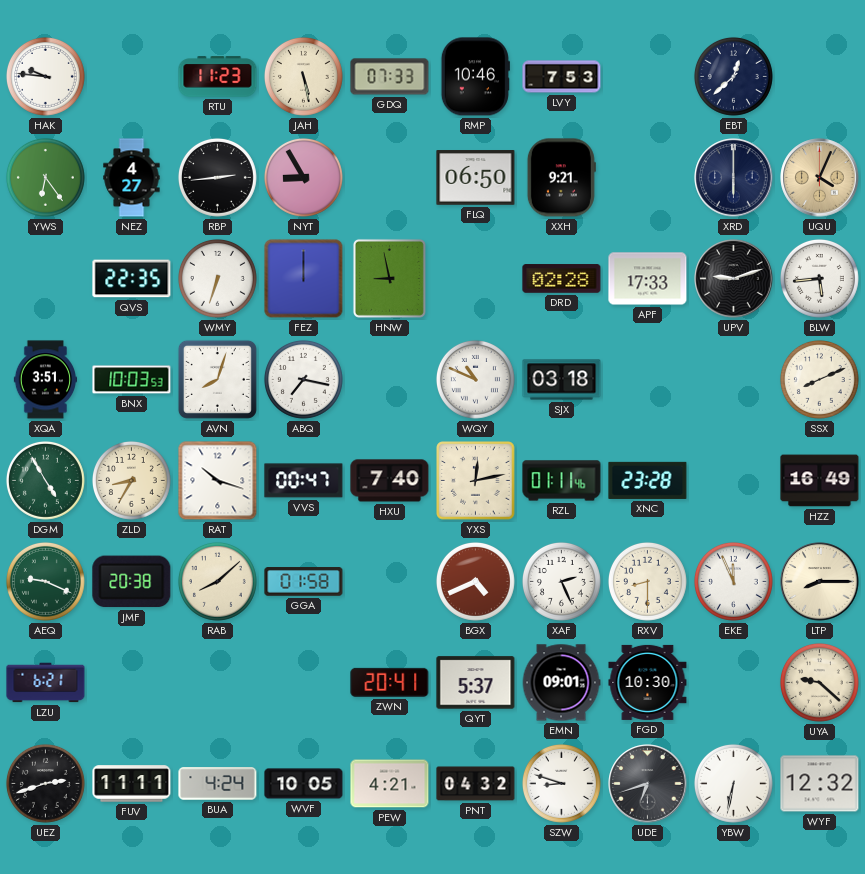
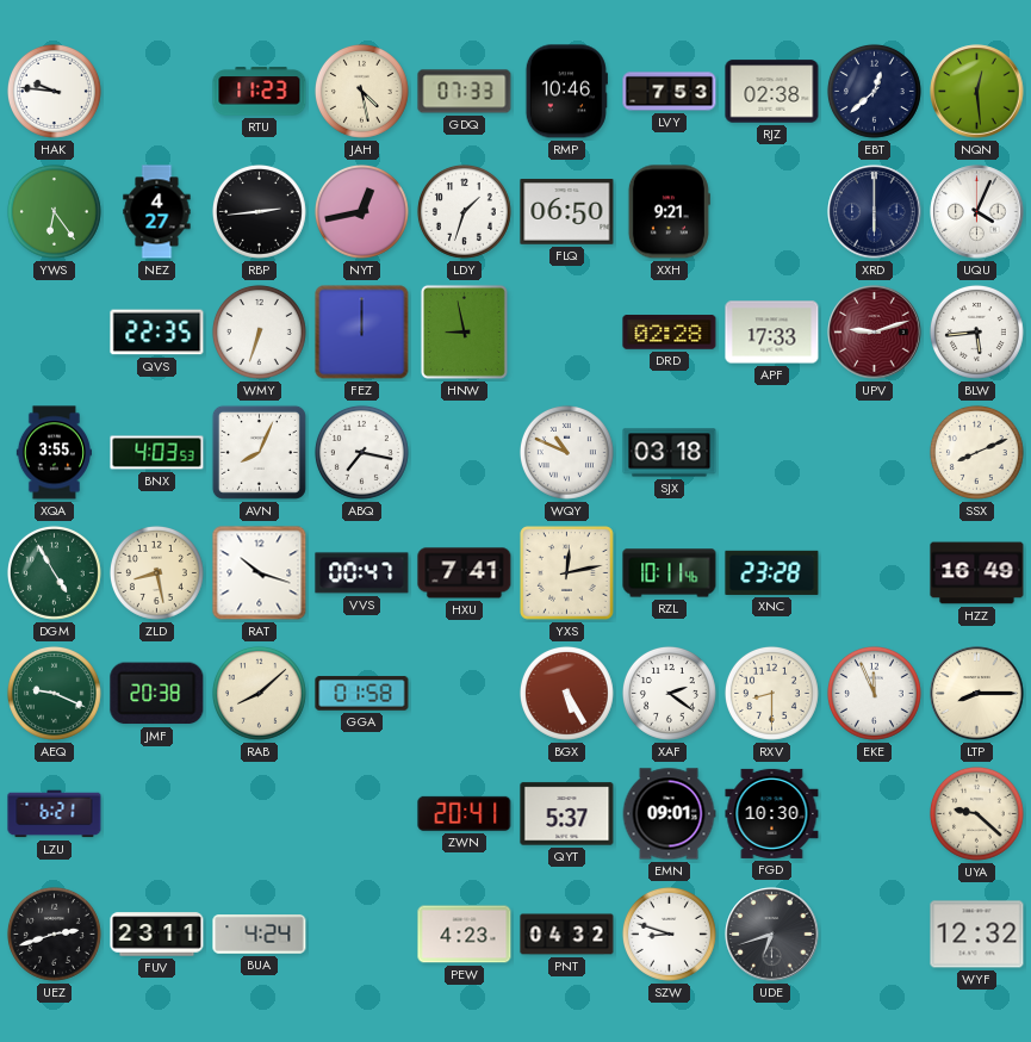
JAH: 5:28 -> 4:28
RJZ: none -> 02:38
NQN: none -> 12:29
NYT: 8:55 -> 12:43
LDY: none -> 1:33
UQU dial: champagne -> white
UPV dial: black -> burgundy
XQA: 3:51 -> 3:55
BNX: 10:03 -> 4:03
AVN: 8:03 -> 8:04
ZLD: 8:35 -> 8:28
HXU: 7:40 -> 7:41
RZL: 01:11 -> 10:11
BGX: 4:41 -> 5:25
XAF: 2:26 -> 2:21
FUV: 11:11 -> 23:11
WVF: 10:05 -> none
PEW: 4:21 -> 4:23
YBW: 6:32 -> none
